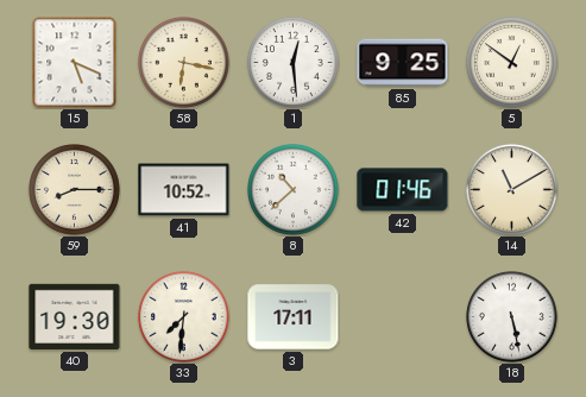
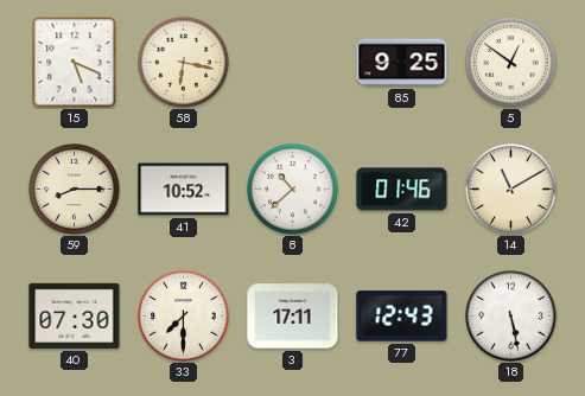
1: 12:29 -> none
40: 19:30 -> 07:30
33: 7:31 -> 7:30
77: none -> 12:43
